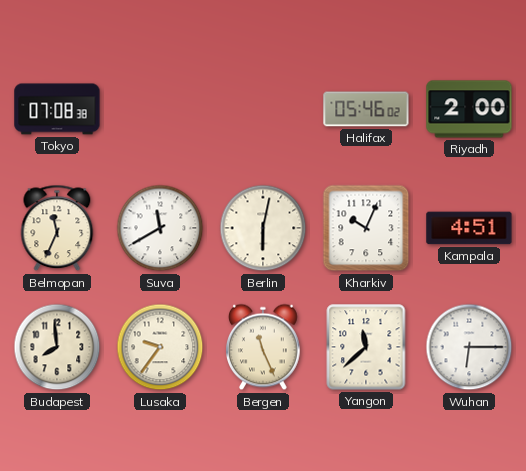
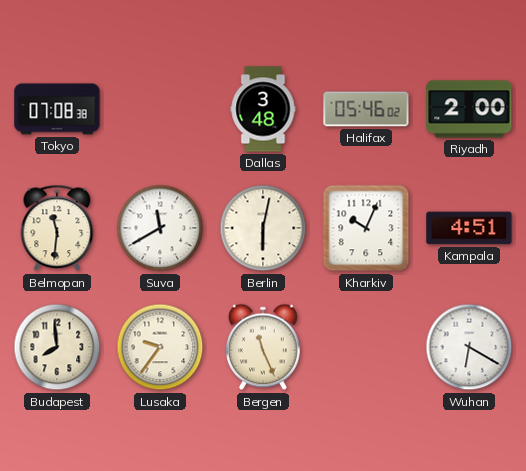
Dallas: none -> 3:48
Belmopan: 11:34 -> 11:31
Yangon: 11:38 -> none
Wuhan: 6:15 -> 6:20
